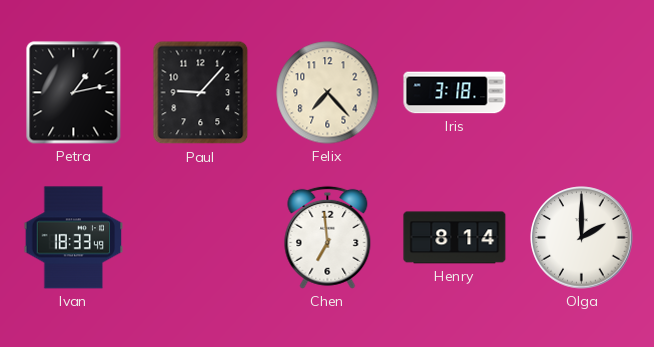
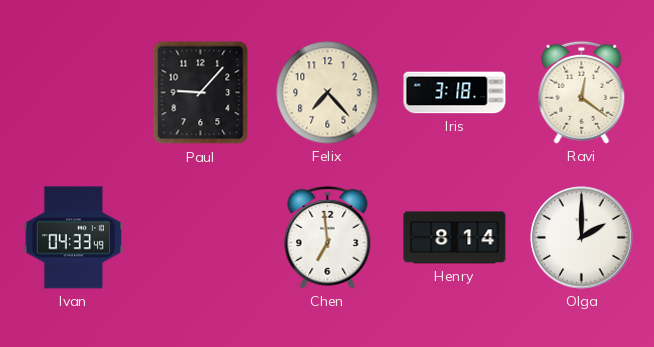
Petra: 1:13 -> none
Ravi: none -> 12:21
Ivan: 18:33 -> 04:33
